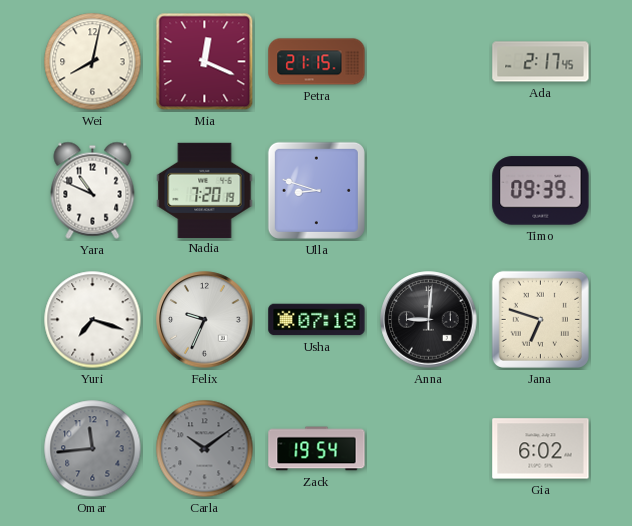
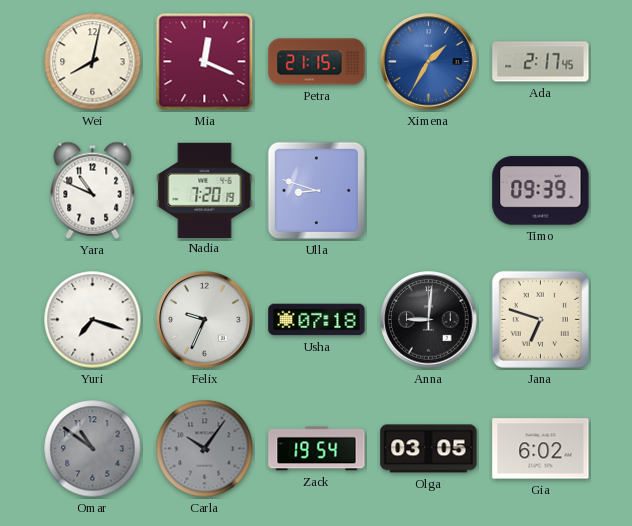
Ximena: none -> 1:35
Omar: 11:44 -> 10:51
Carla: 10:09 -> 10:06
Olga: none -> 03:05
